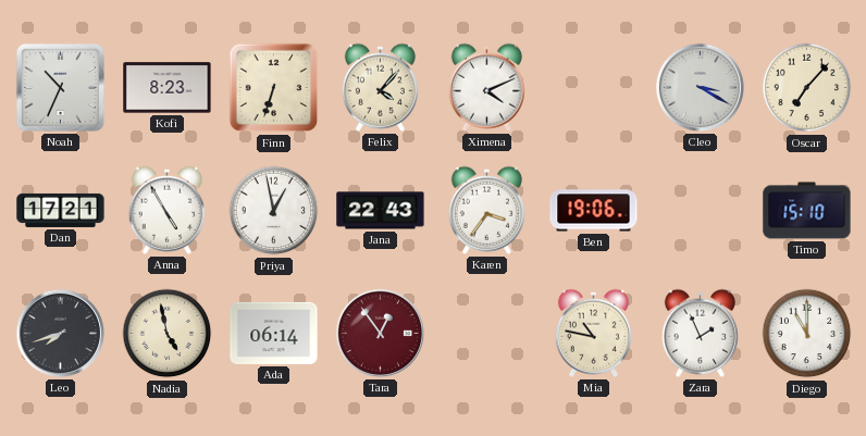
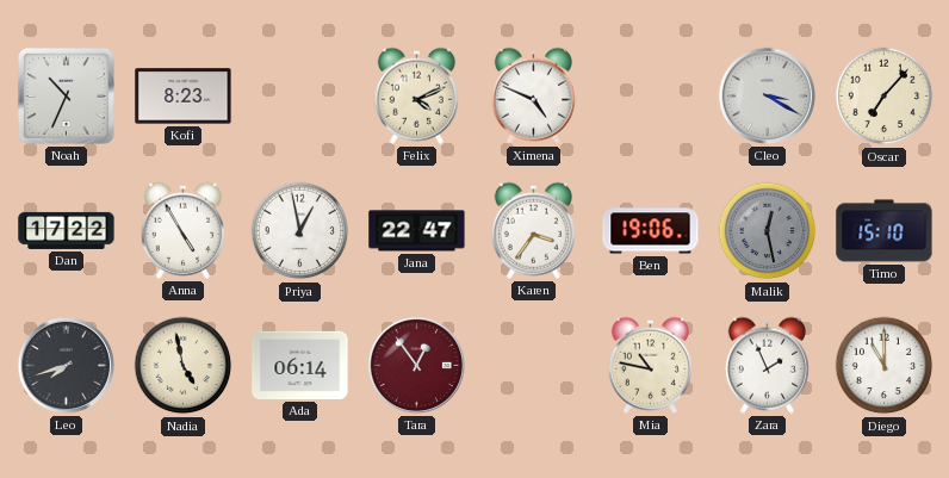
Finn: 6:33 -> none
Felix: 4:07 -> 4:11
Ximena: 4:11 -> 4:49
Dan: 17:21 -> 17:22
Jana: 22:43 -> 22:47
Malik: none -> 12:28
